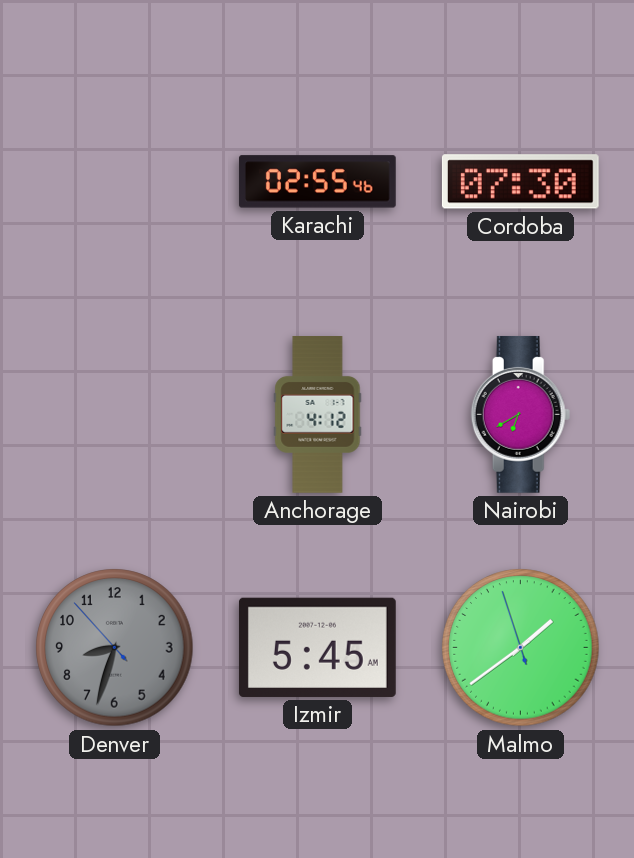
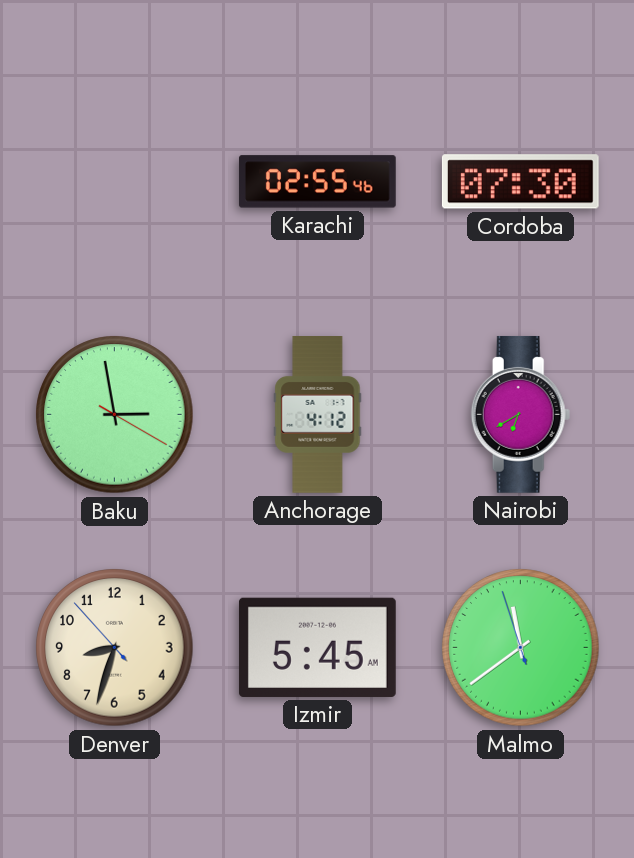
Baku: none -> 2:58
Denver dial: grey -> cream
Malmo: 1:38 -> 11:38
